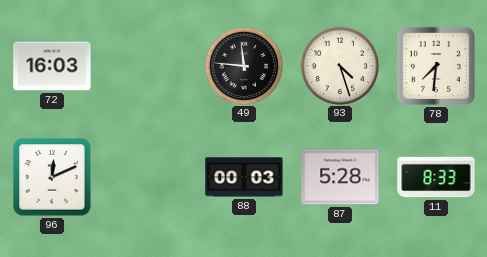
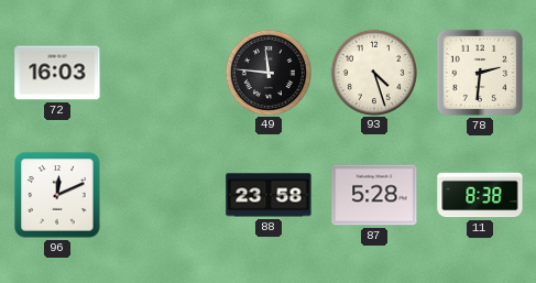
78: 7:31 -> 2:31
88: 00:03 -> 23:58
11: 8:33 -> 8:38
